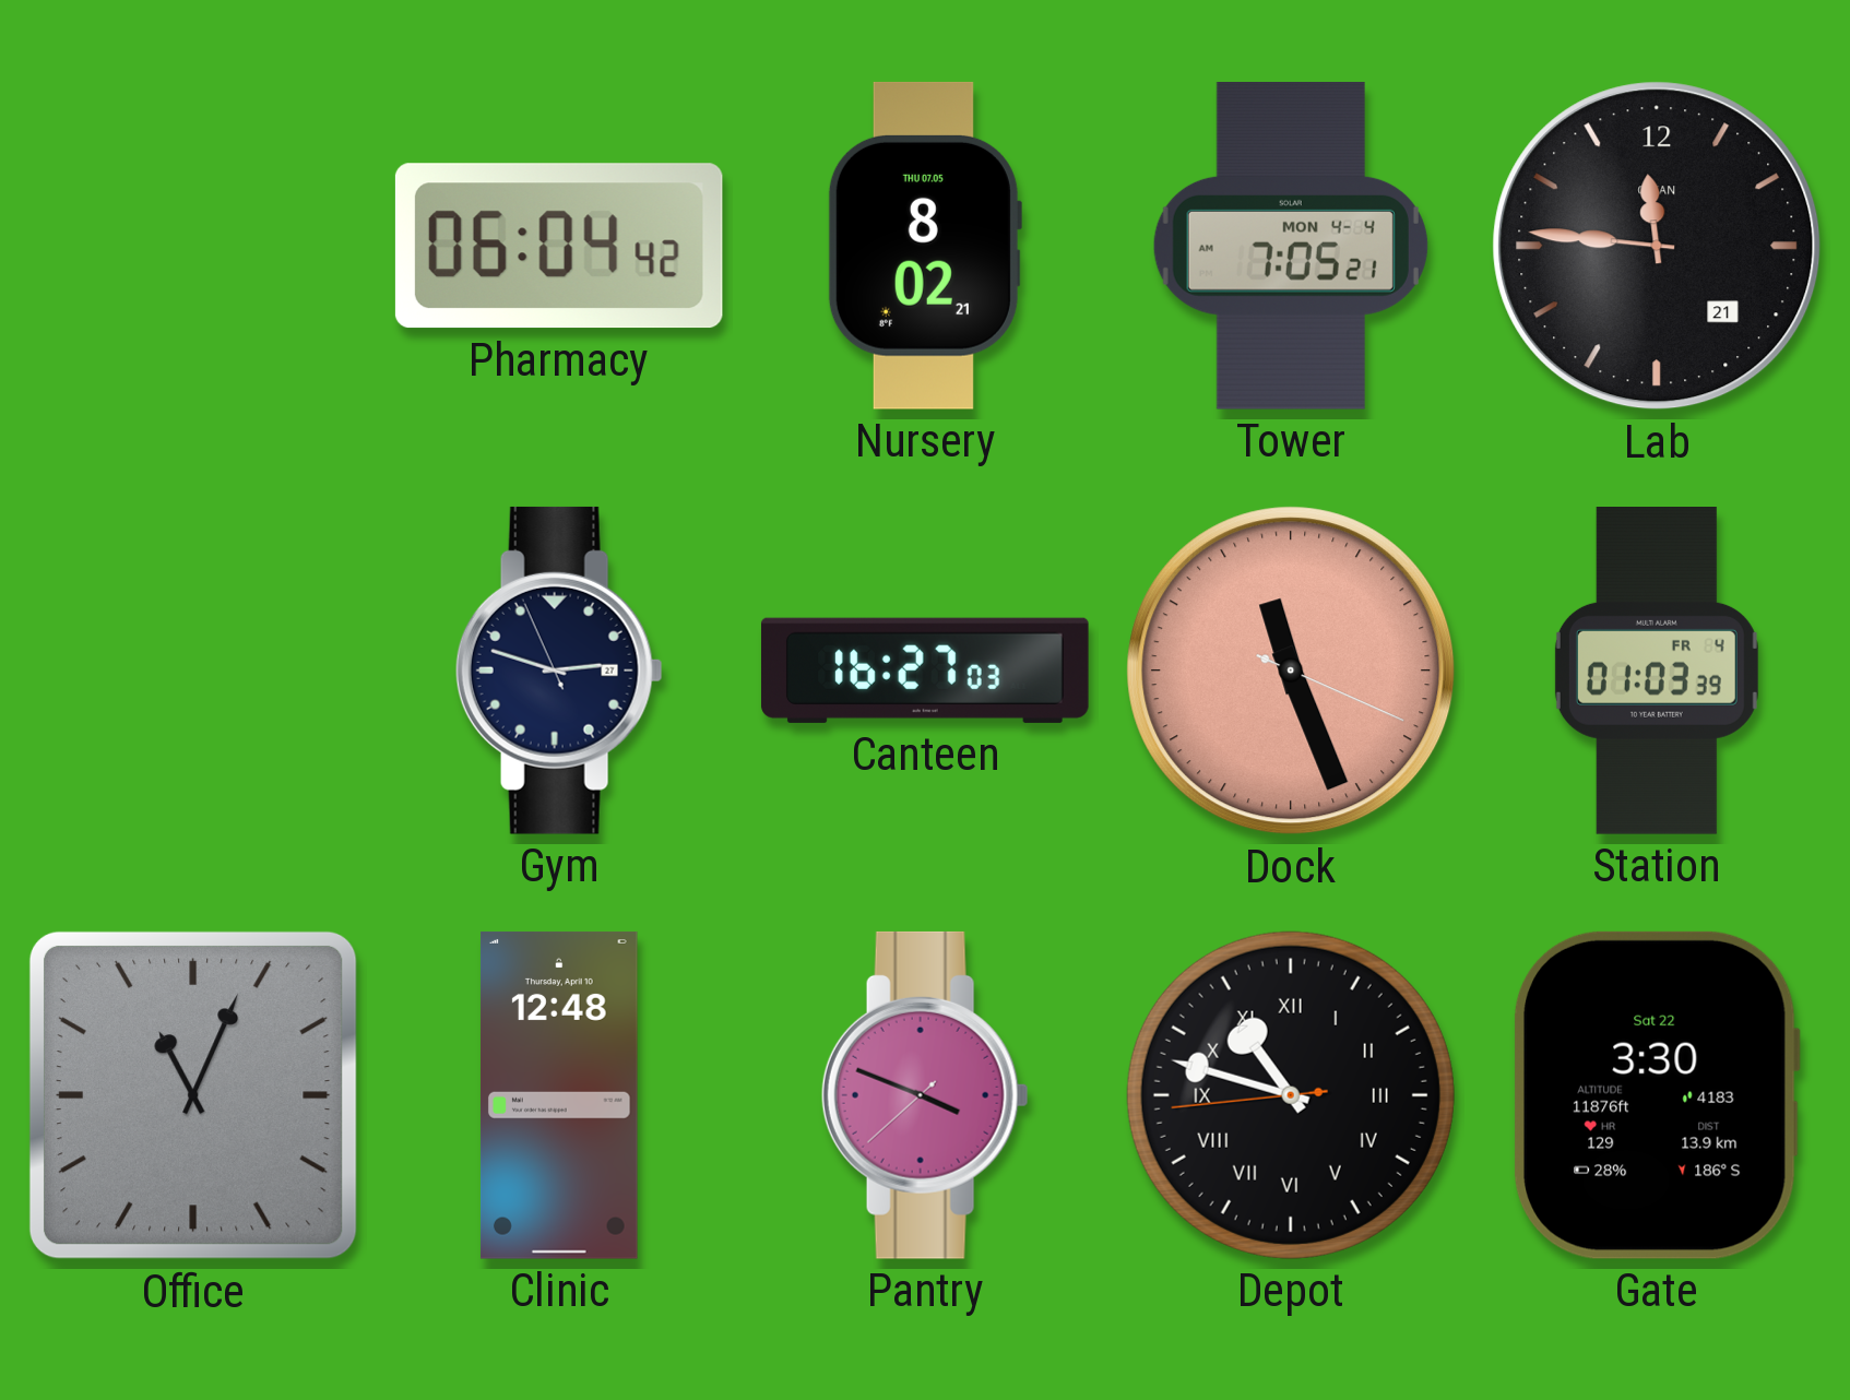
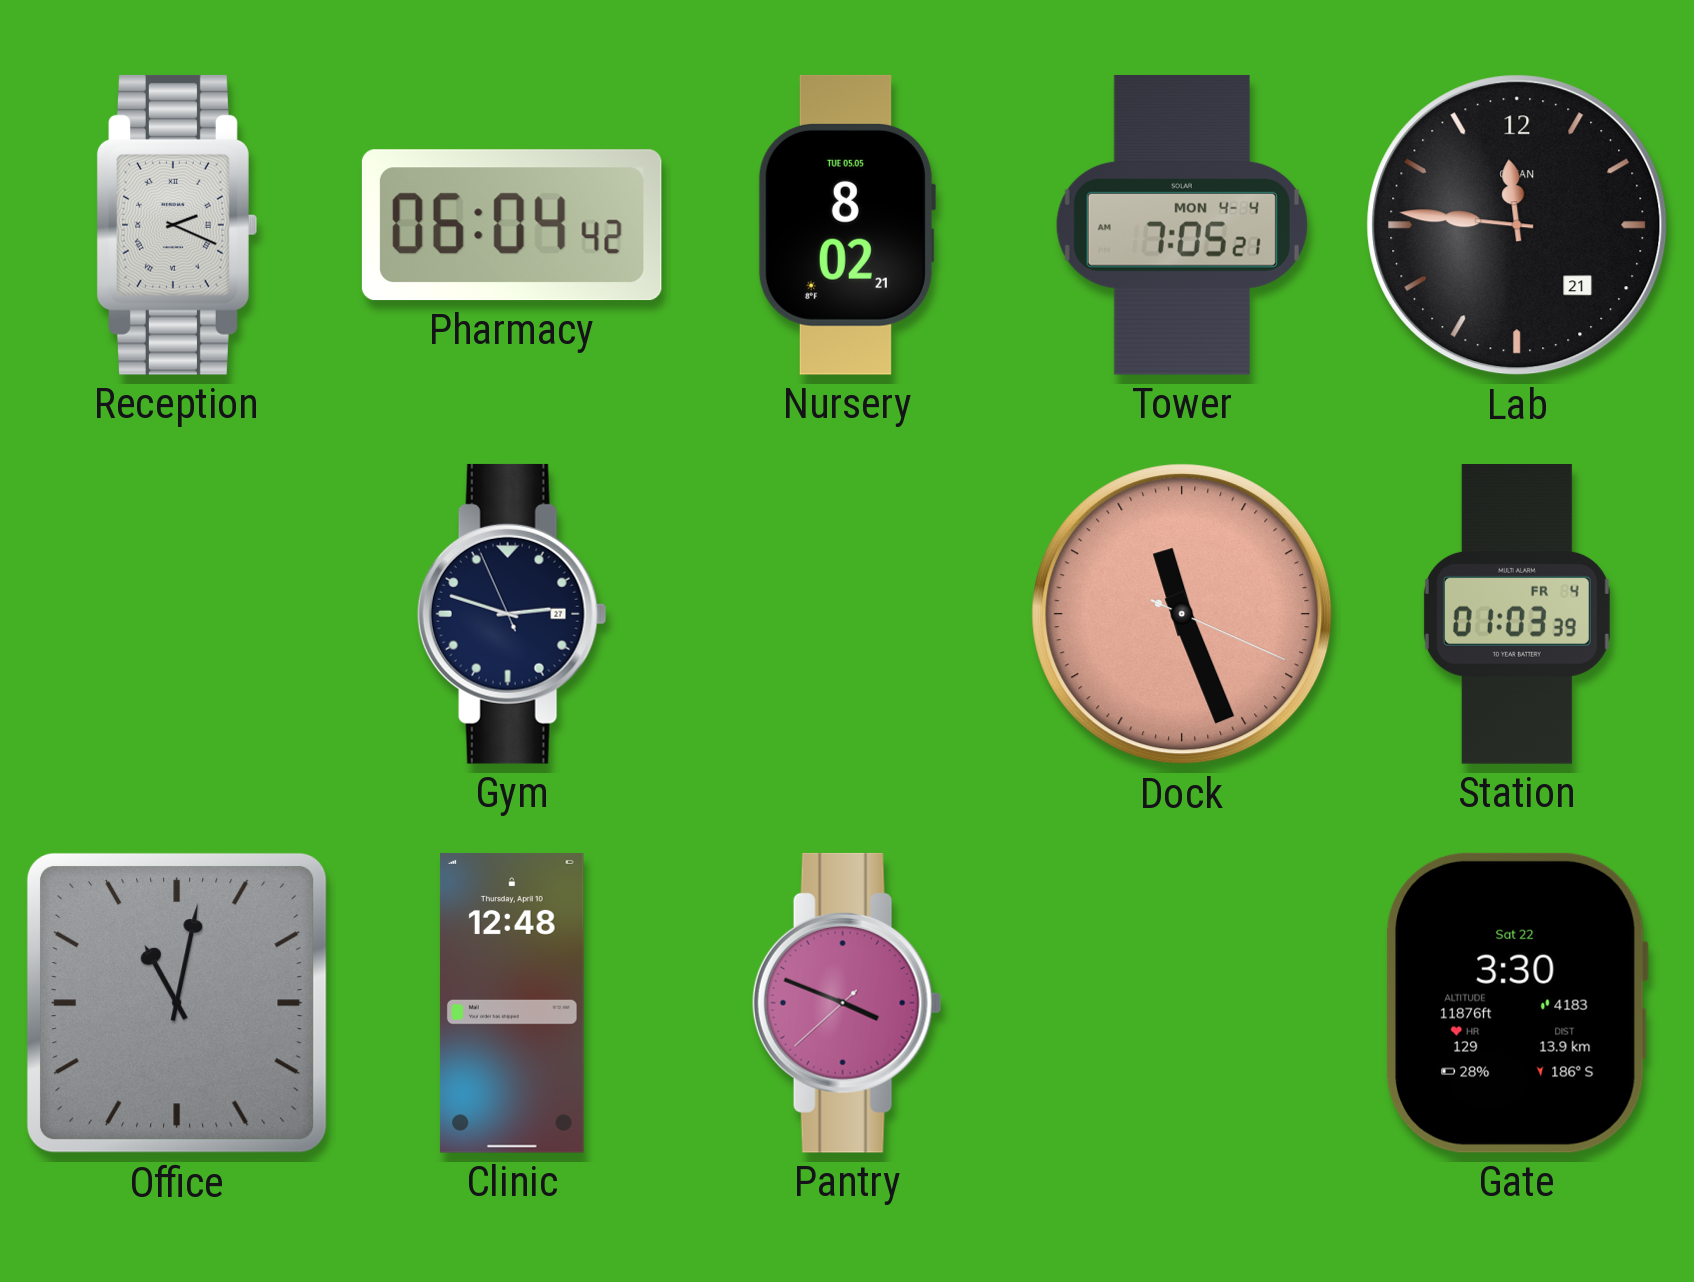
Reception: none -> 2:19
Nursery date: THU 07.05 -> TUE 05.05
Canteen: 16:27 -> none
Office: 11:04 -> 11:02
Depot: 10:47 -> none
